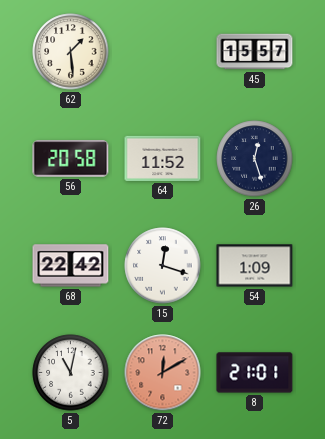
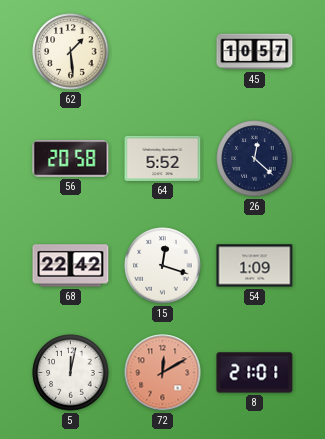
45: 15:57 -> 10:57
64: 11:52 -> 5:52
26: 12:27 -> 12:22
5: 11:02 -> 12:02
